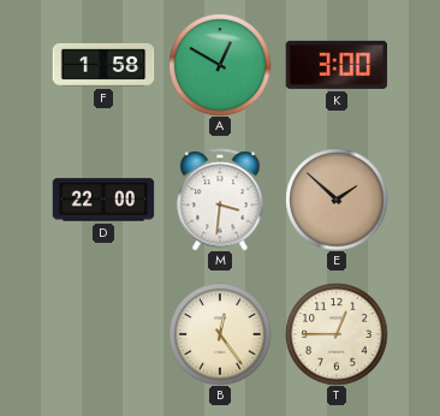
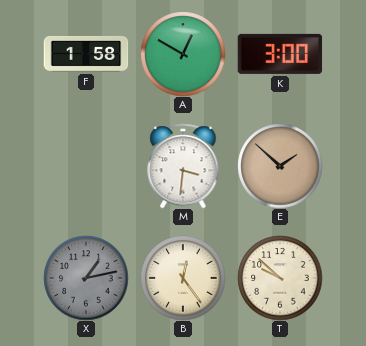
D: 22:00 -> none
X: none -> 1:13
T: 12:45 -> 9:52
